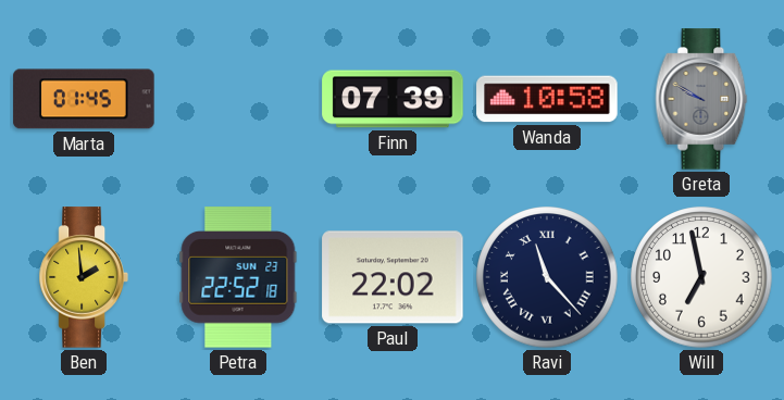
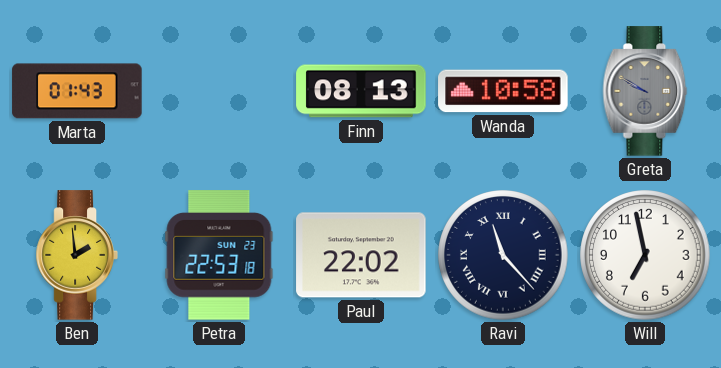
Marta: 01:45 -> 01:43
Finn: 07:39 -> 08:13
Petra: 22:52 -> 22:53
